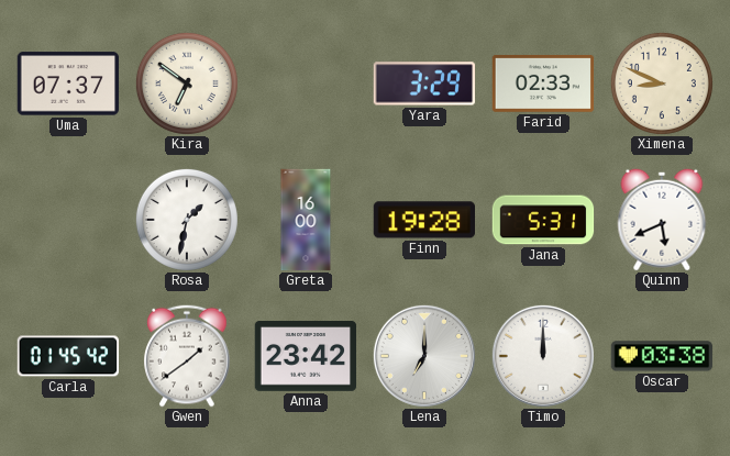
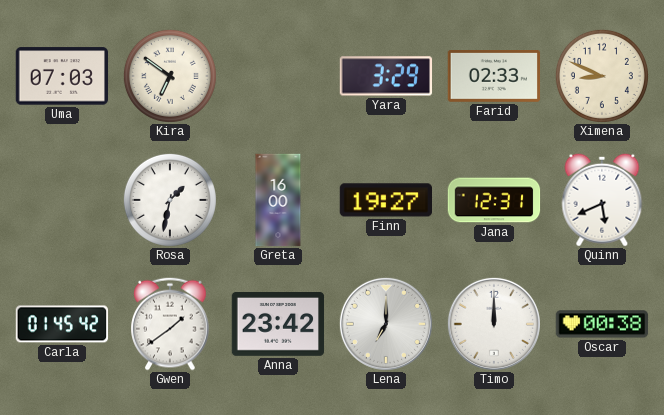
Uma: 07:37 -> 07:03
Finn: 19:28 -> 19:27
Jana: 5:31 -> 12:31
Oscar: 03:38 -> 00:38
